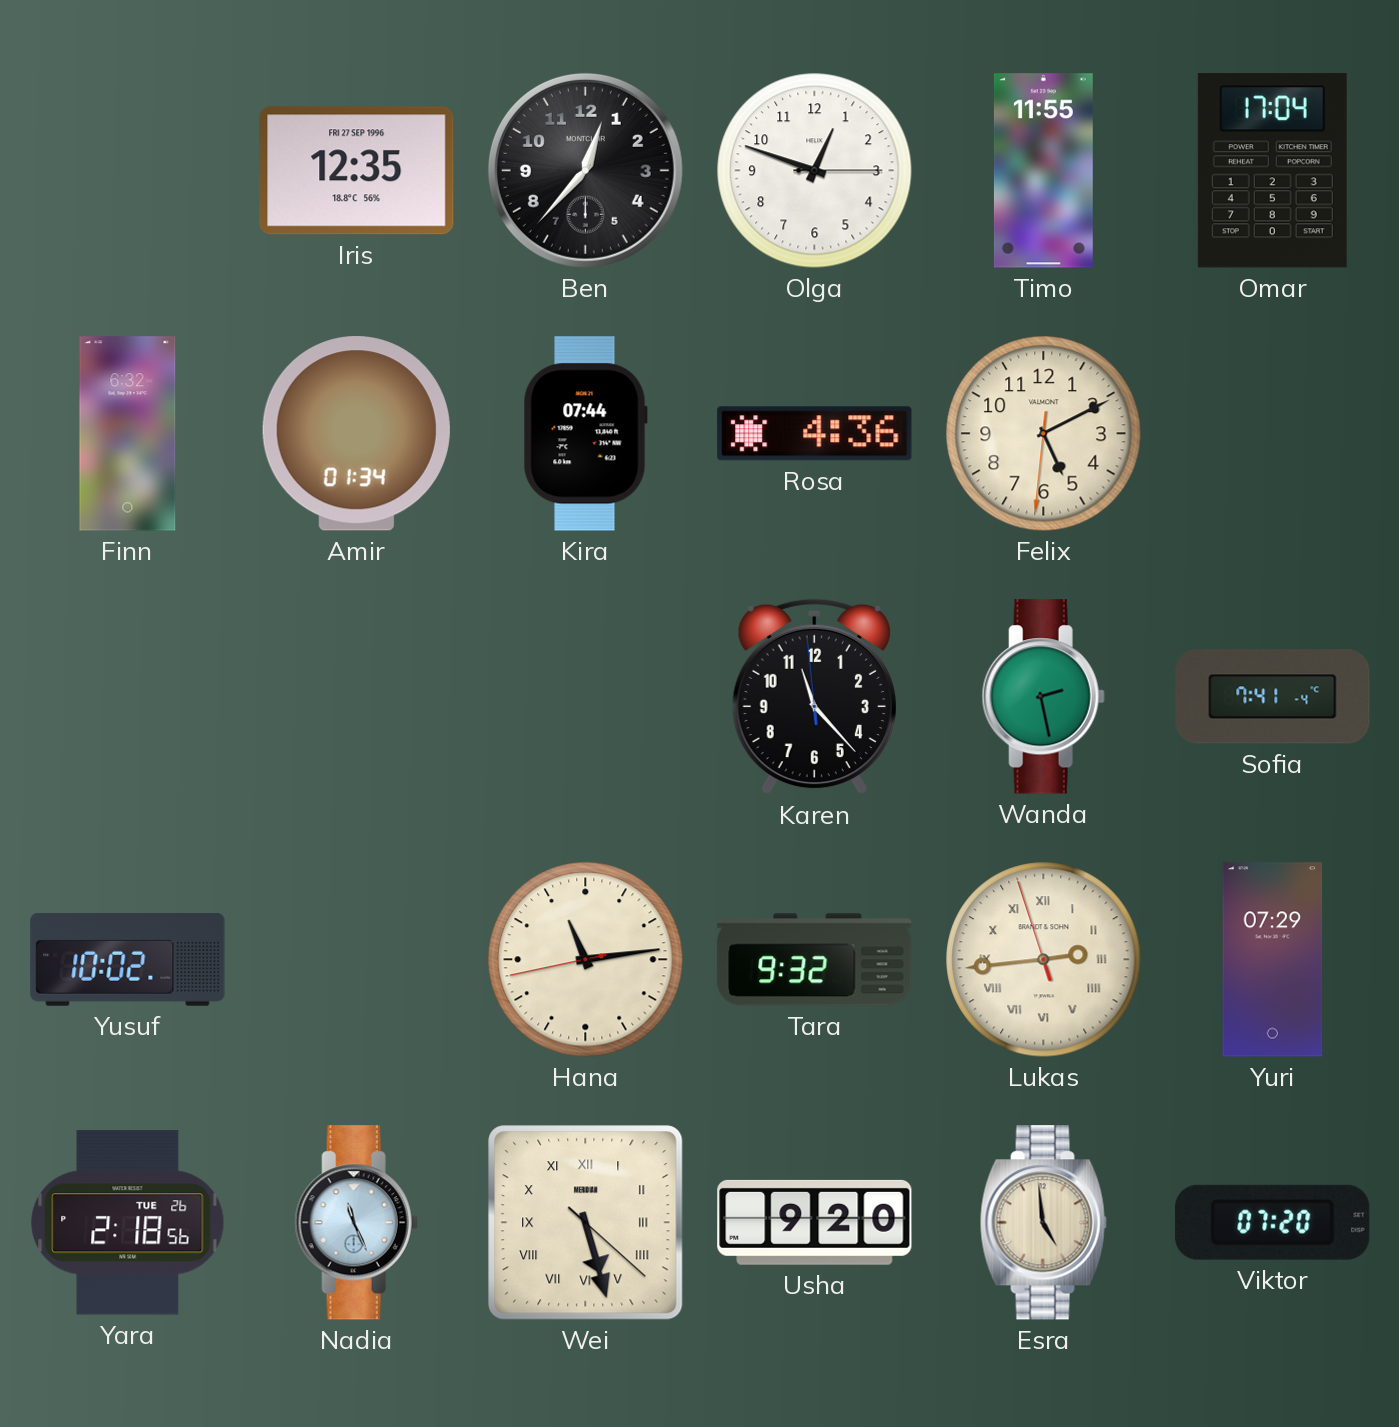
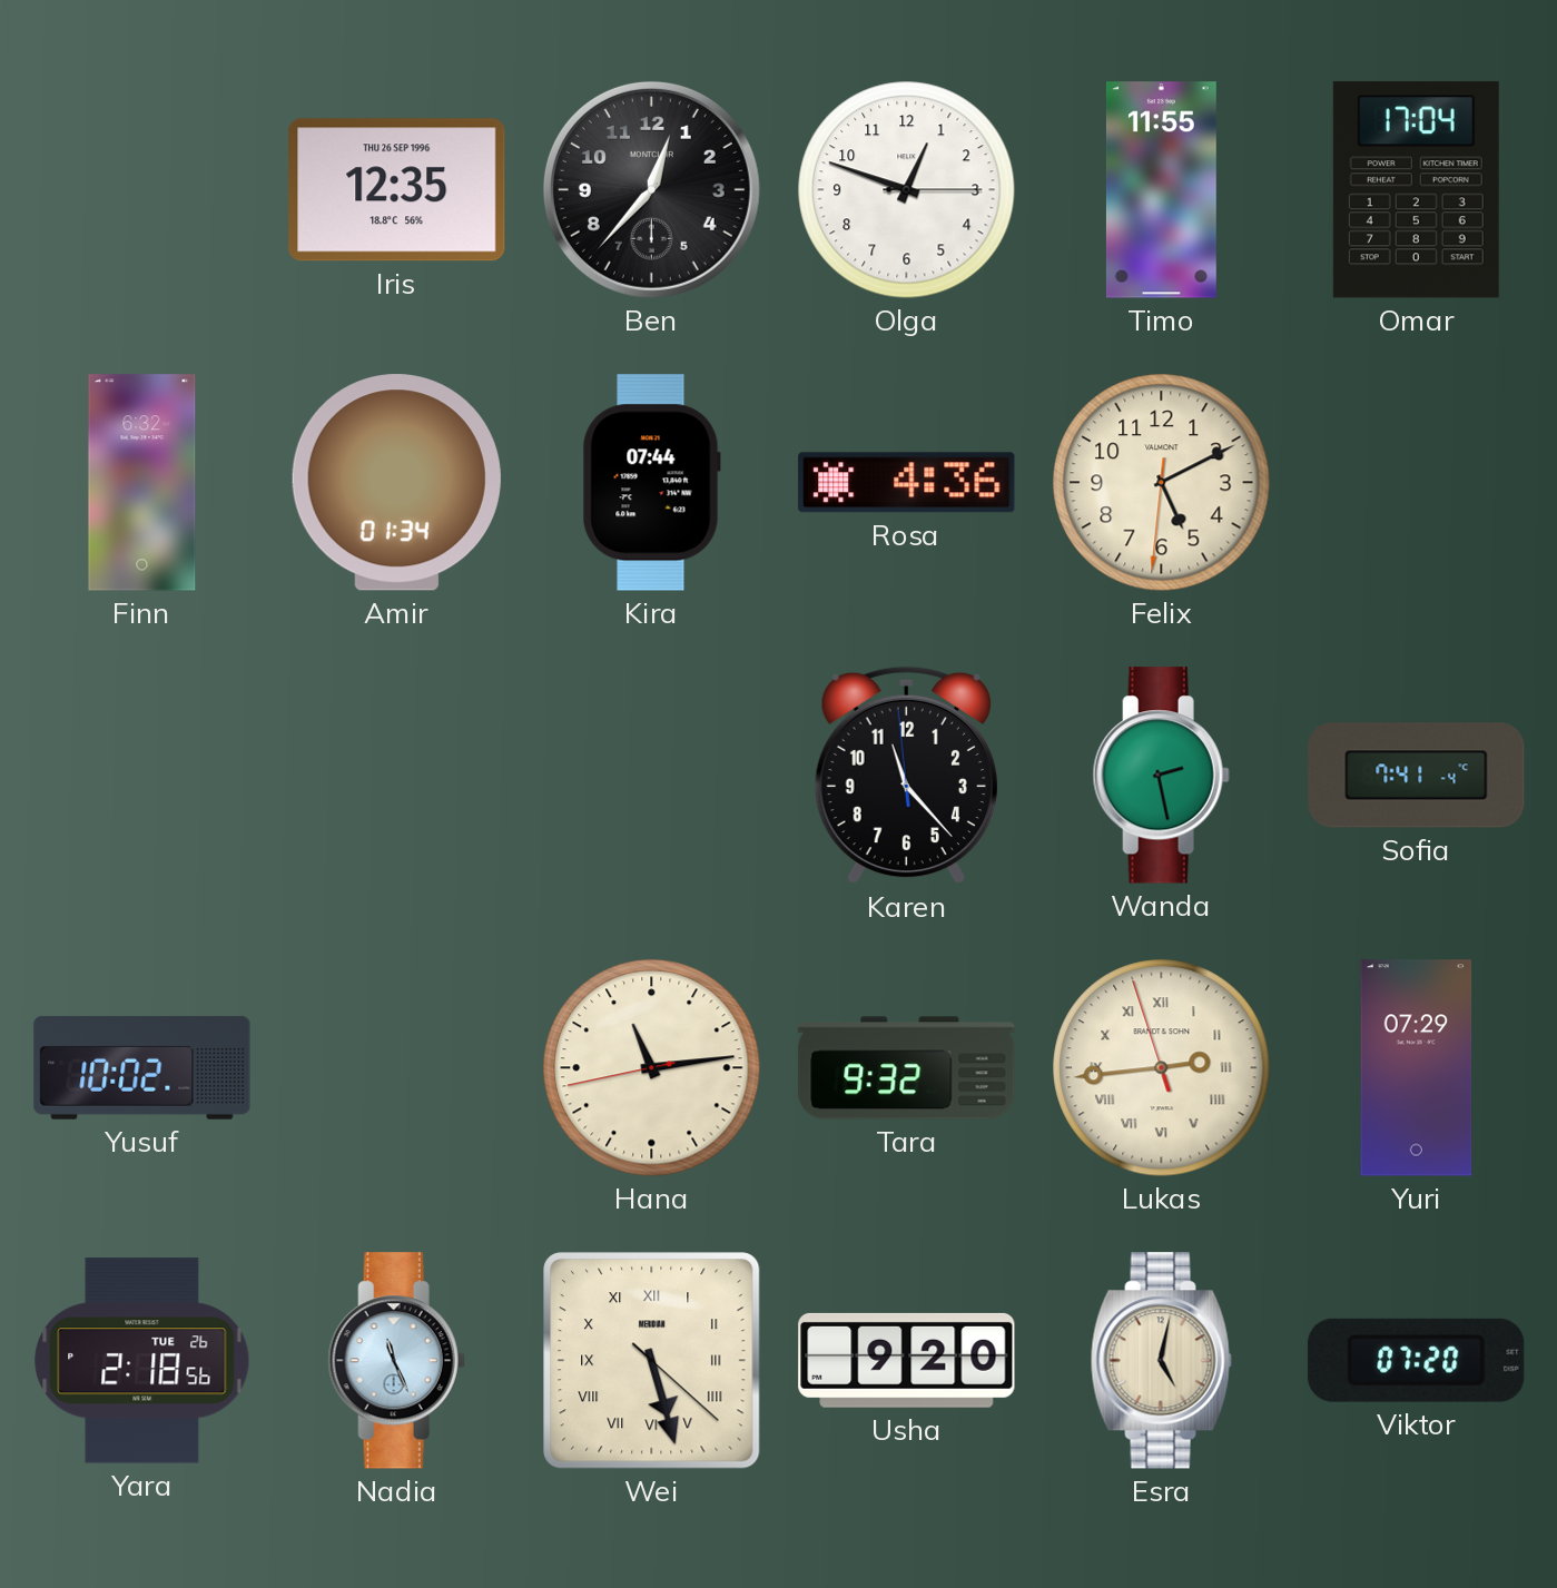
Iris date: FRI 27 SEP 1996 -> THU 26 SEP 1996
Esra: 4:59 -> 5:02
